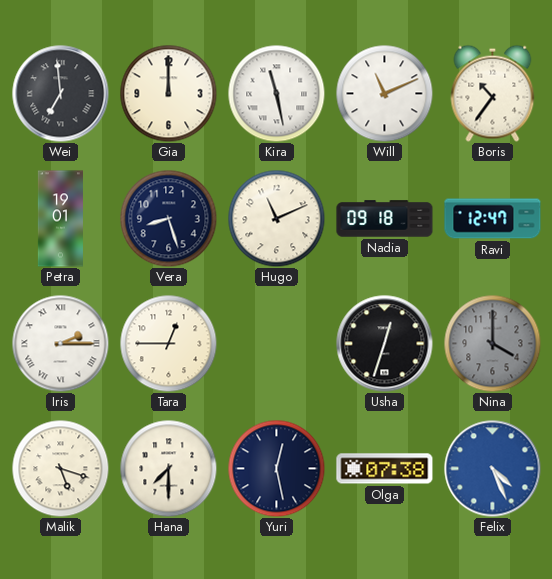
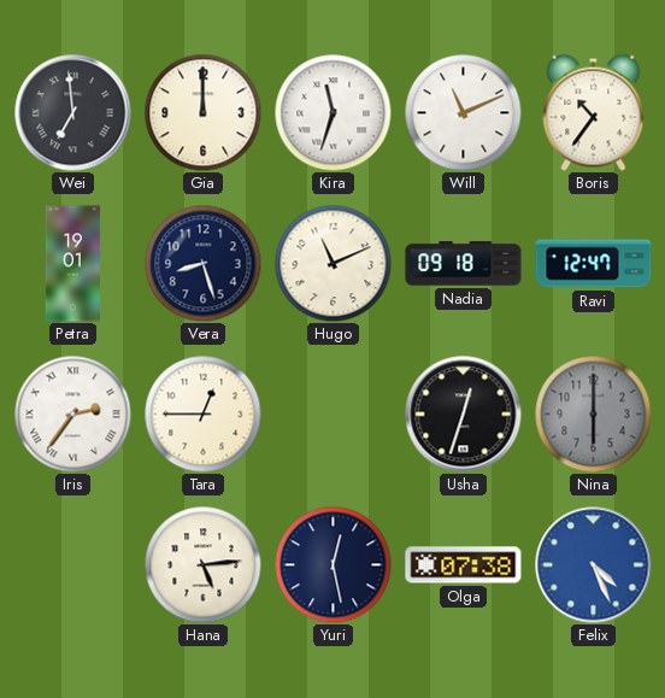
Kira: 11:28 -> 11:33
Iris: 2:15 -> 2:36
Nina: 4:00 -> 6:00
Malik: 5:18 -> none
Hana: 7:30 -> 5:14
